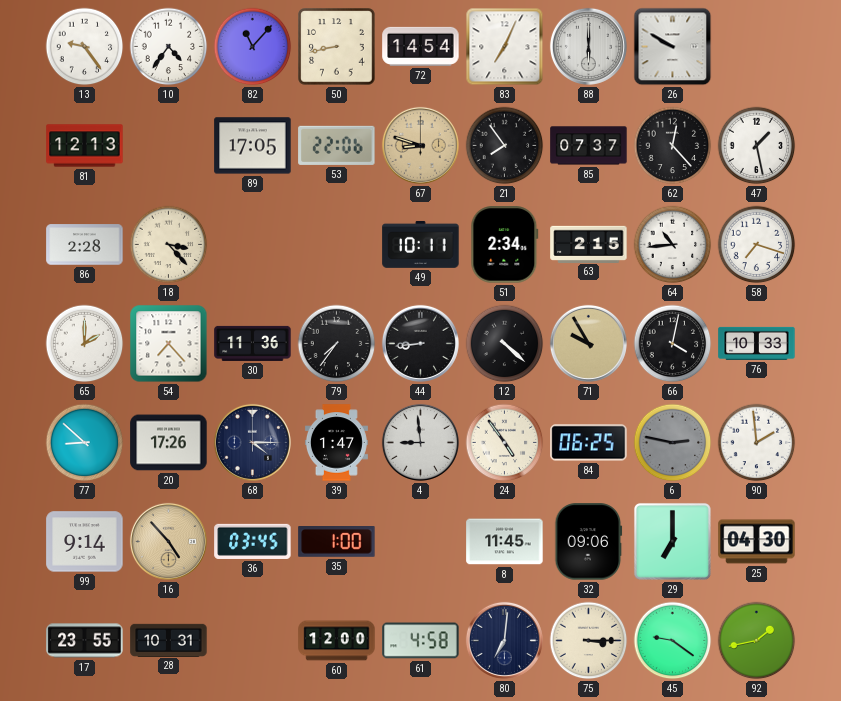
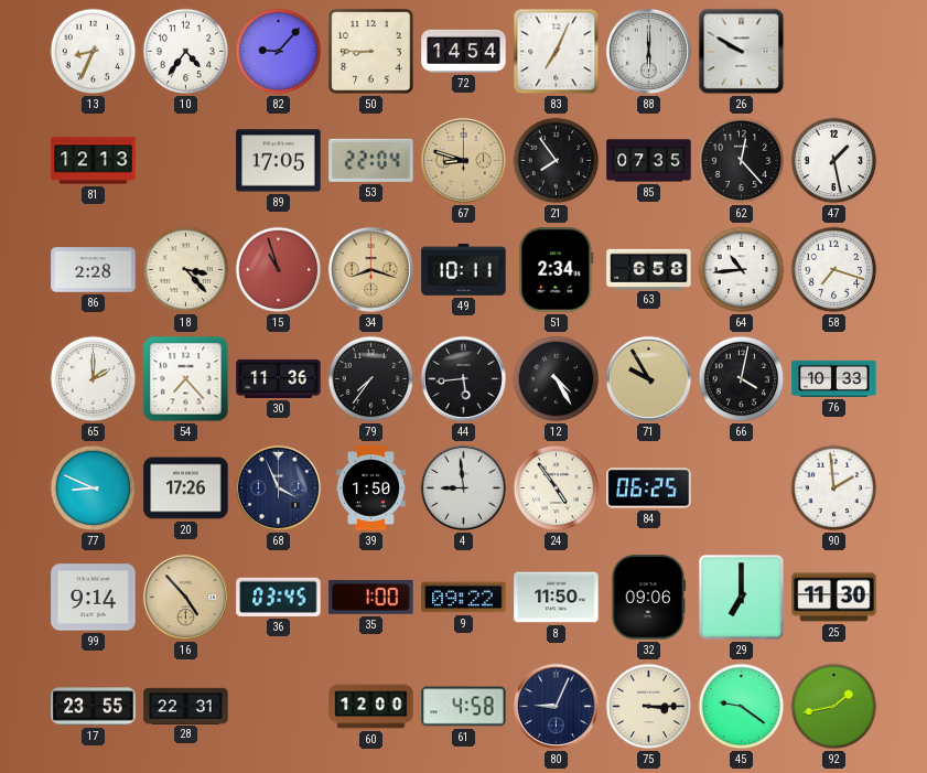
13: 9:24 -> 8:34
82: 11:07 -> 9:07
50: 8:43 -> 8:45
53: 22:06 -> 22:04
85: 07:37 -> 07:35
15: none -> 10:57
34: none -> 8:18
63: 2:15 -> 6:58
44: 8:44 -> 5:44
12: 4:22 -> 4:25
77: 8:52 -> 8:49
68: 4:15 -> 3:56
39: 1:47 -> 1:50
6: 2:47 -> none
9: none -> 09:22
8: 11:45 -> 11:50
25: 04:30 -> 11:30
28: 10:31 -> 22:31
80: 7:01 -> 9:04
